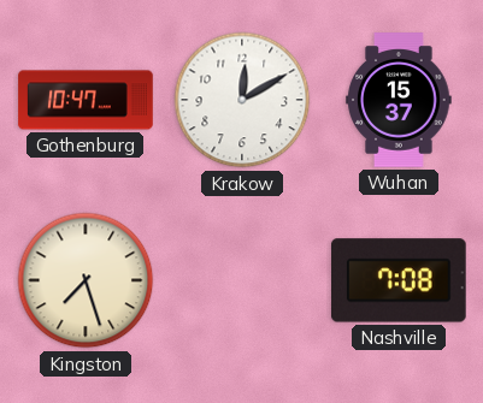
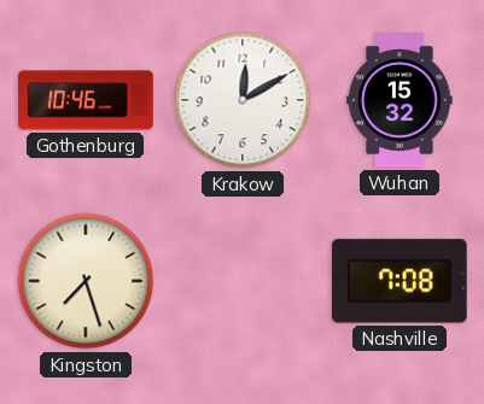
Gothenburg: 10:47 -> 10:46
Wuhan: 15:37 -> 15:32
